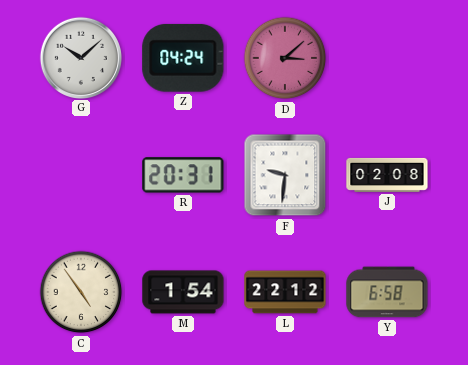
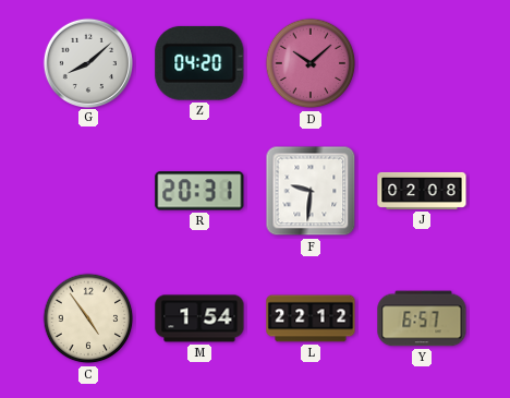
G: 10:08 -> 8:08
Z: 04:24 -> 04:20
D: 3:08 -> 10:08
Y: 6:58 -> 6:57
